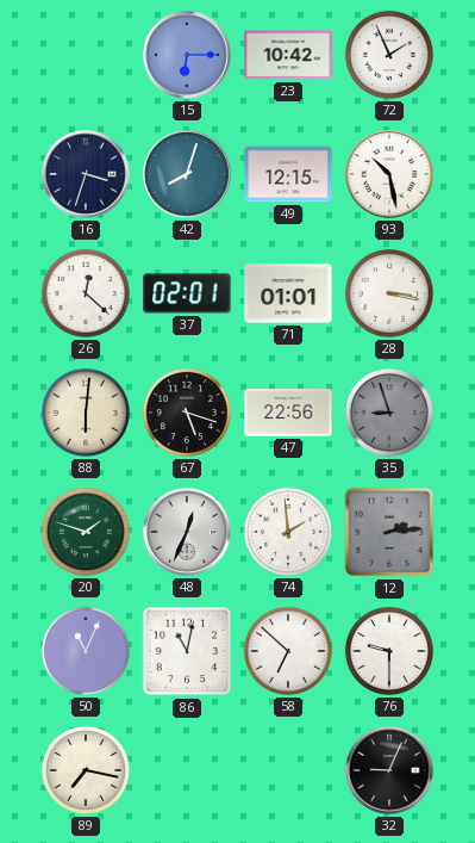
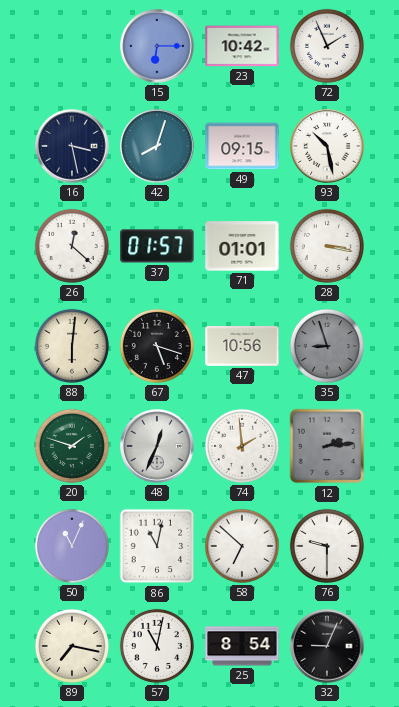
16: 3:33 -> 3:28
49: 12:15 -> 09:15
37: 02:01 -> 01:57
47: 22:56 -> 10:56
57: none -> 11:02
25: none -> 8:54
